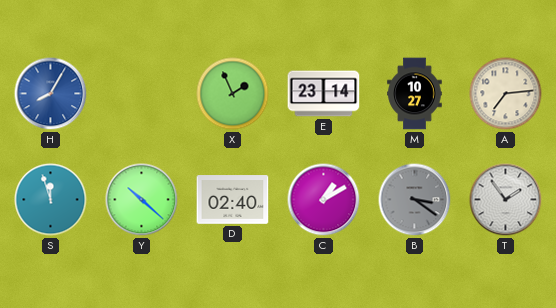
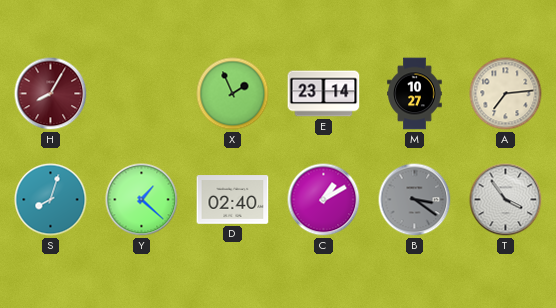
H dial: blue -> burgundy
S: 11:57 -> 8:03
Y: 10:22 -> 1:22
T: 1:54 -> 3:54
